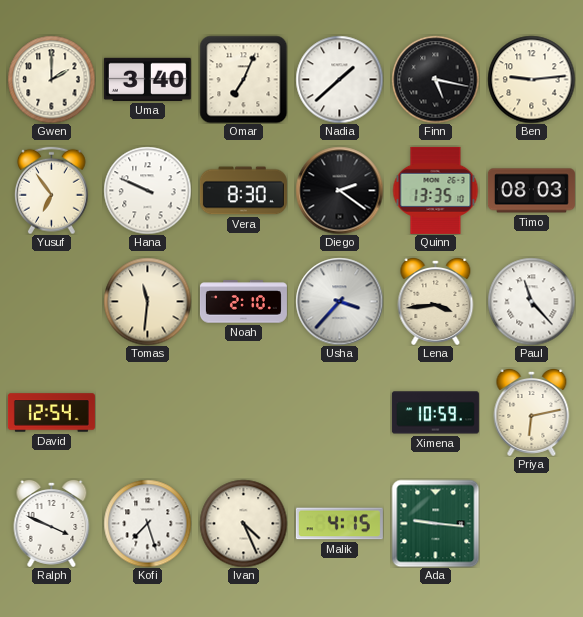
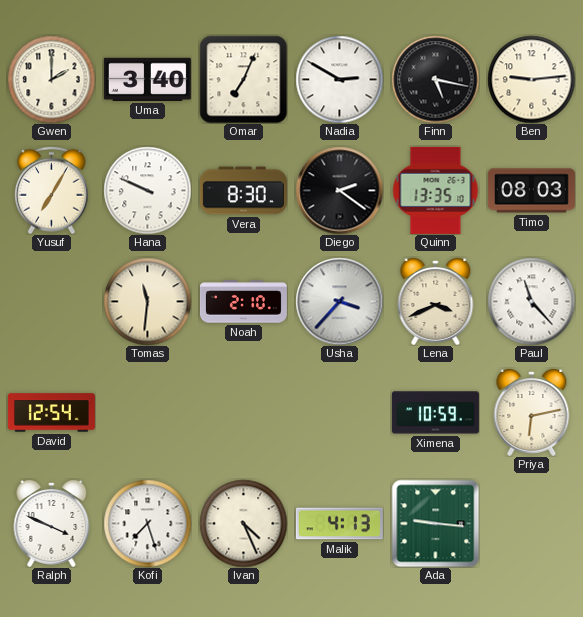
Nadia: 1:38 -> 2:50
Yusuf: 6:54 -> 7:05
Lena: 3:44 -> 3:41
Malik: 4:15 -> 4:13
